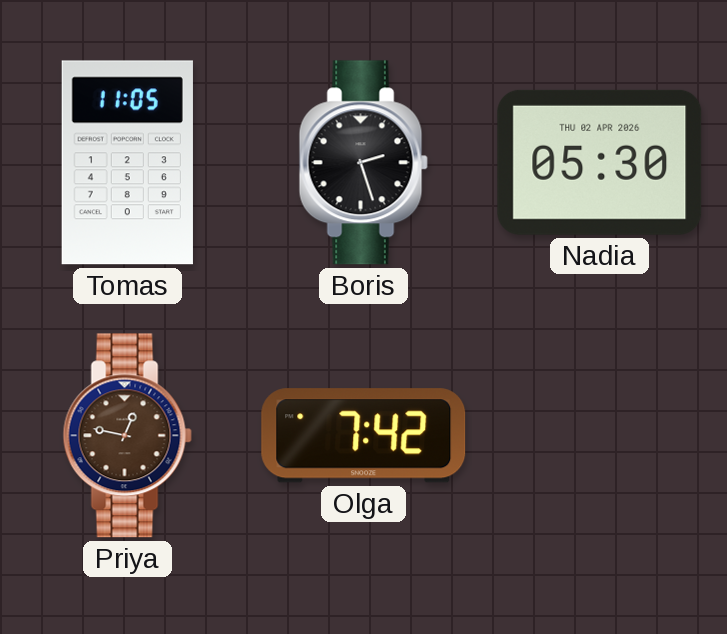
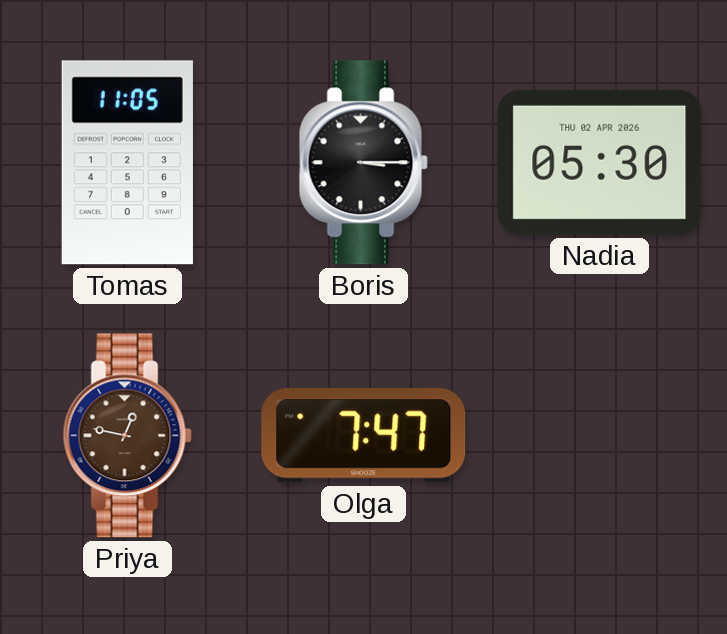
Boris: 2:27 -> 3:15
Olga: 7:42 -> 7:47
